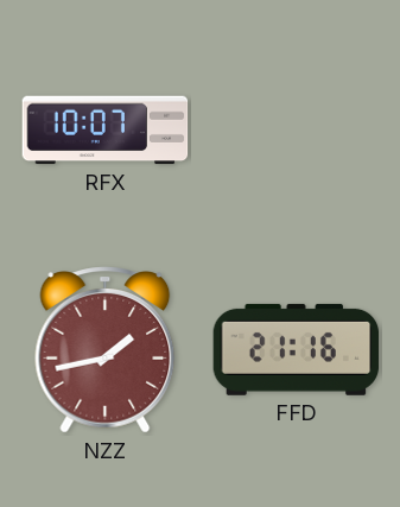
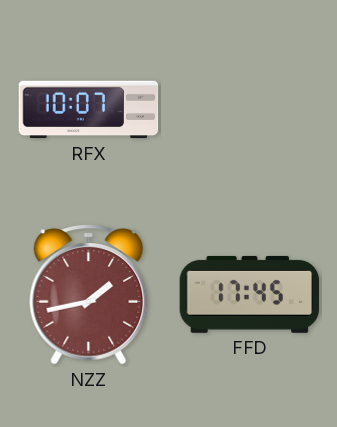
FFD: 21:16 -> 17:45
